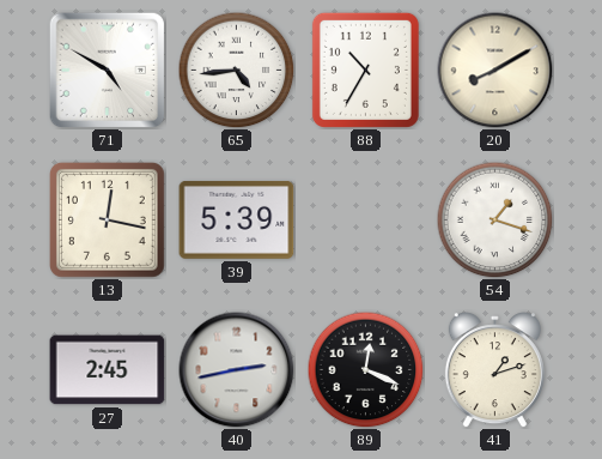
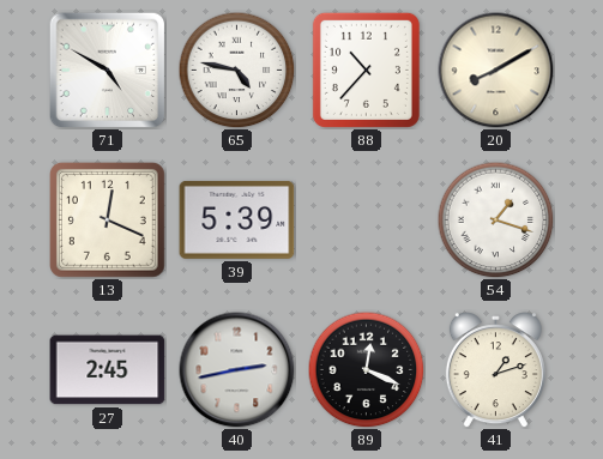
65: 4:44 -> 4:47
88: 10:35 -> 10:37
13: 12:17 -> 12:19
